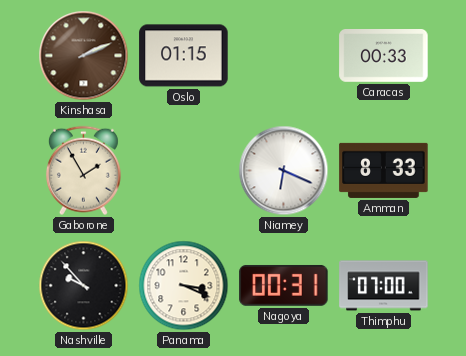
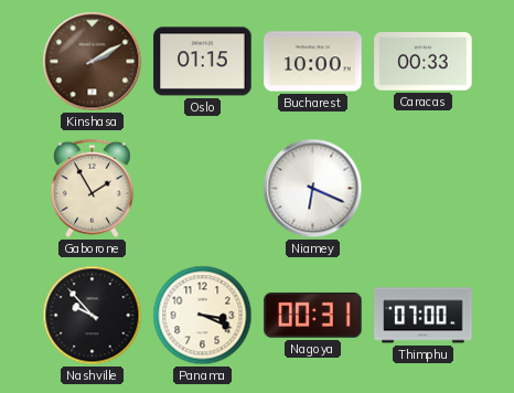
Kinshasa: 2:11 -> 2:10
Bucharest: none -> 10:00
Amman: 8:33 -> none
